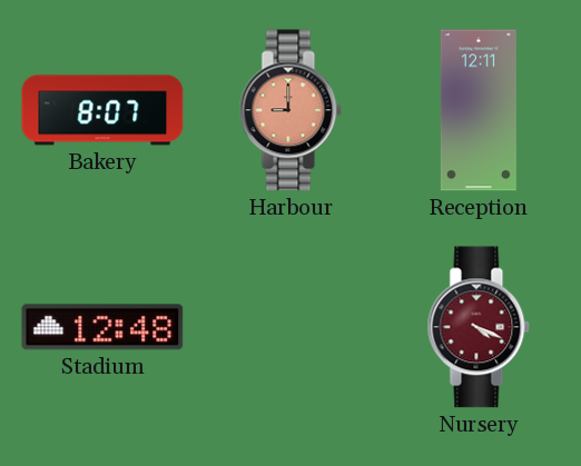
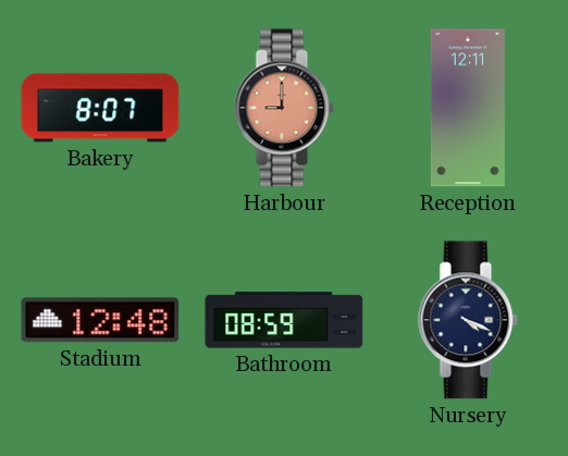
Bathroom: none -> 08:59
Nursery dial: burgundy -> navy
